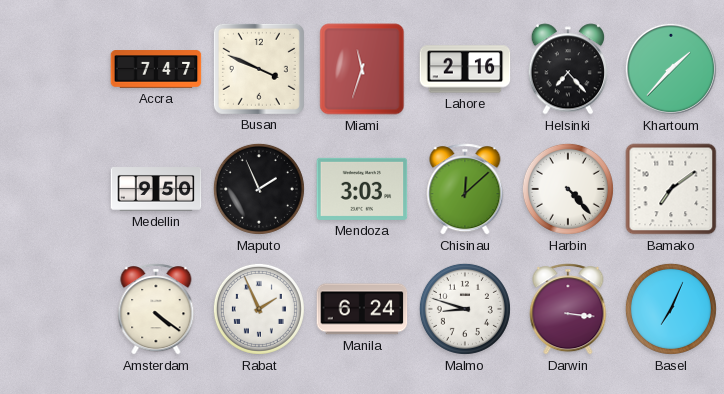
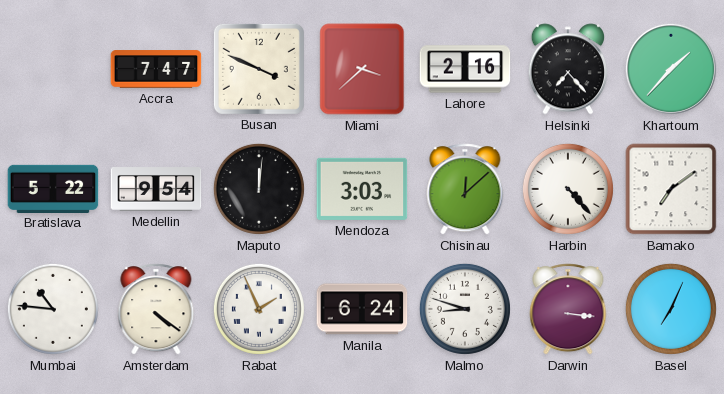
Miami: 11:33 -> 3:38
Bratislava: none -> 5:22
Medellin: 9:50 -> 9:54
Maputo: 1:56 -> 12:01
Mumbai: none -> 10:46
